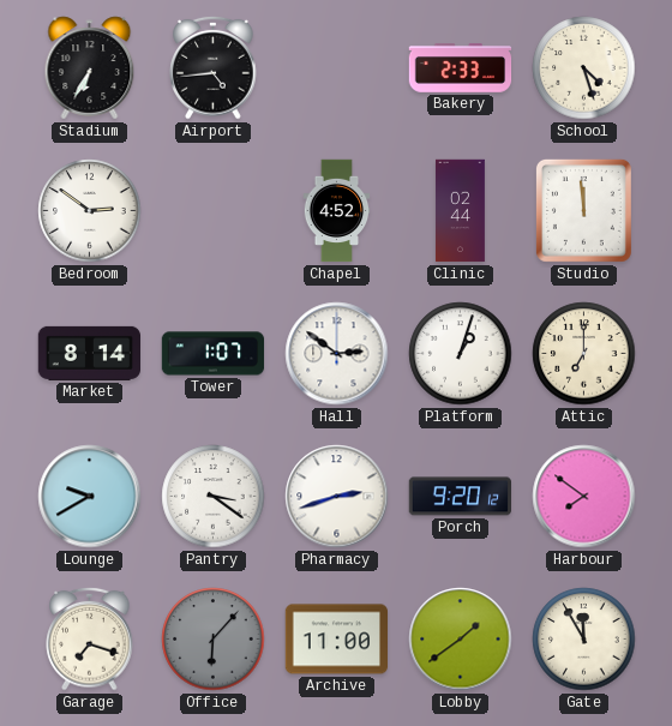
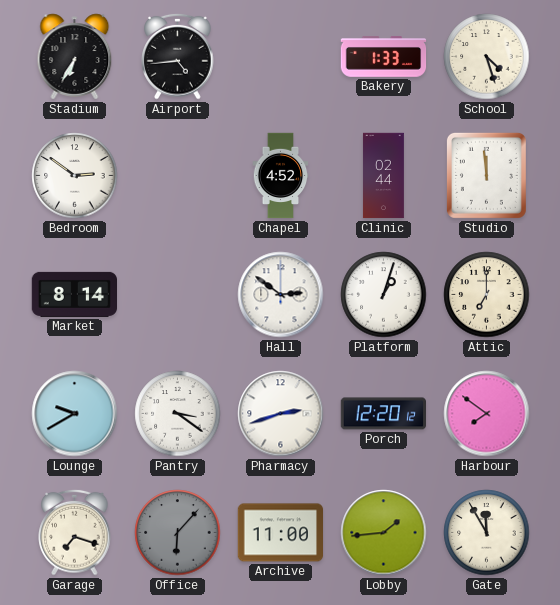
Bakery: 2:33 -> 1:33
Tower: 1:07 -> none
Porch: 9:20 -> 12:20
Lobby: 1:39 -> 1:44
